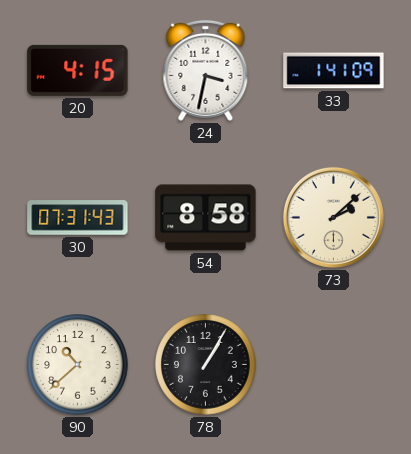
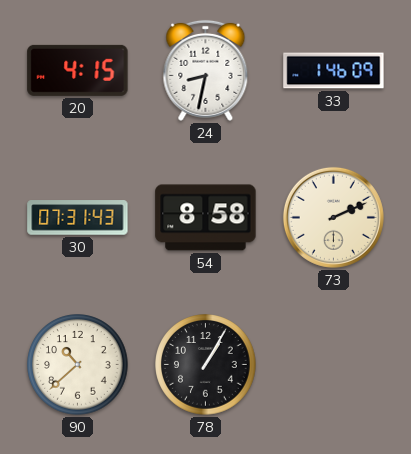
24: 3:32 -> 8:32
33: 1:41 -> 1:46
73: 2:08 -> 2:11
